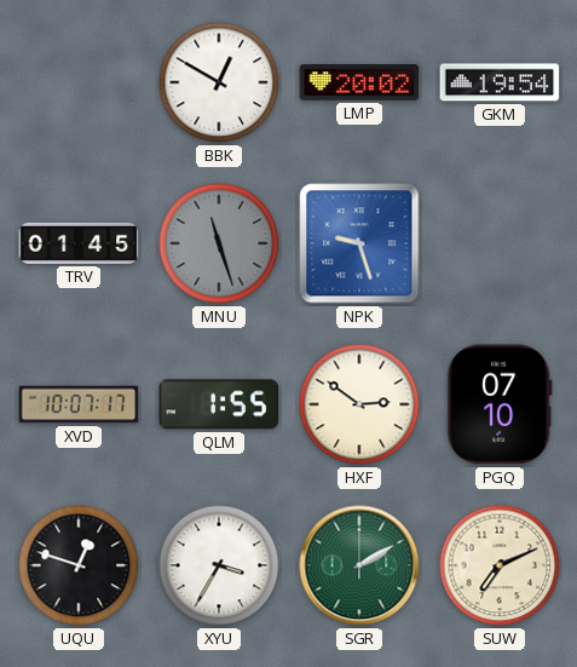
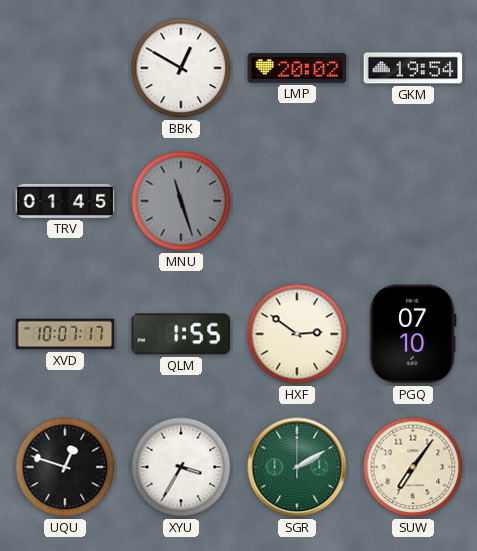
NPK: 9:27 -> none
SUW: 7:11 -> 7:06
